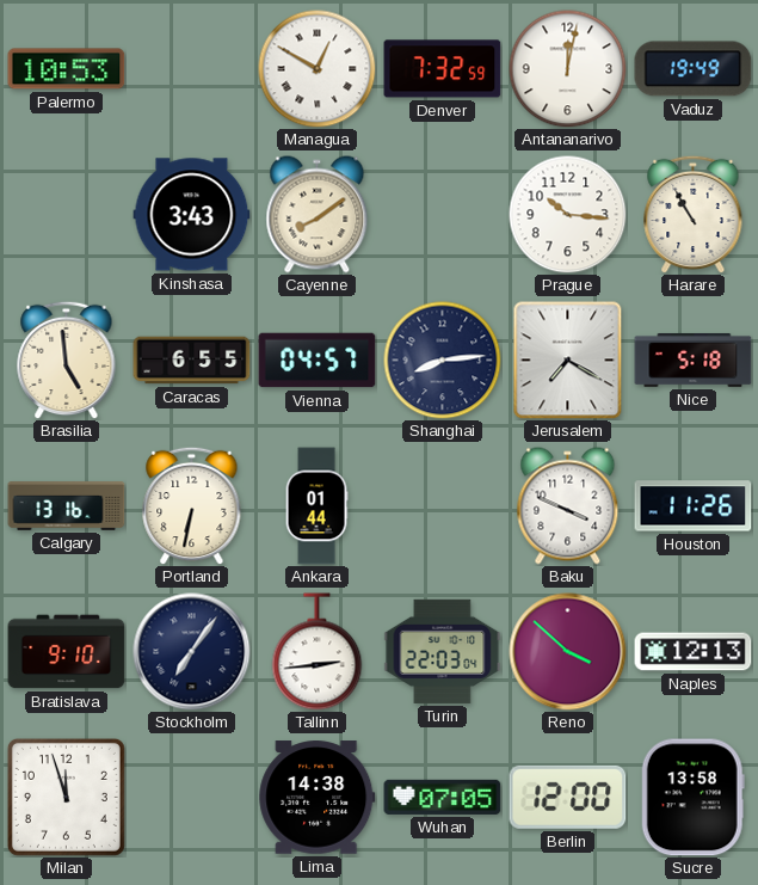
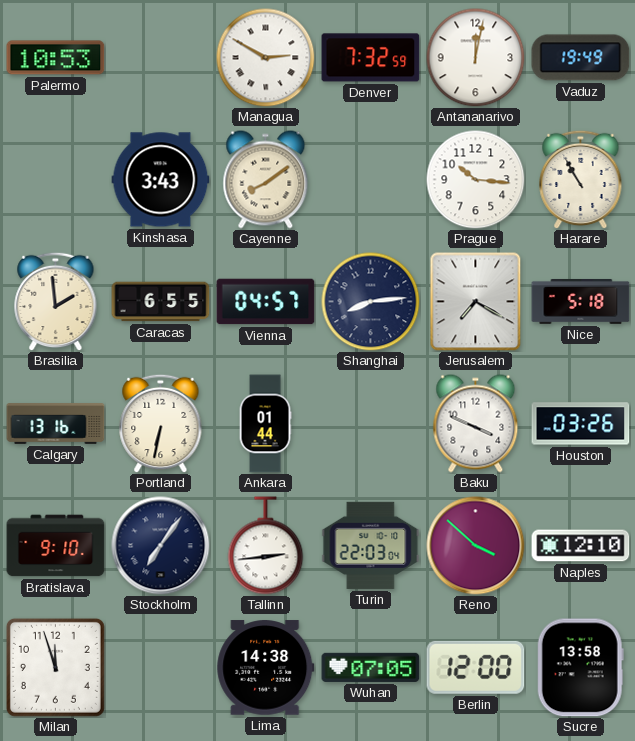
Managua: 12:50 -> 2:50
Brasilia: 4:59 -> 1:59
Houston: 11:26 -> 03:26
Naples: 12:13 -> 12:10
